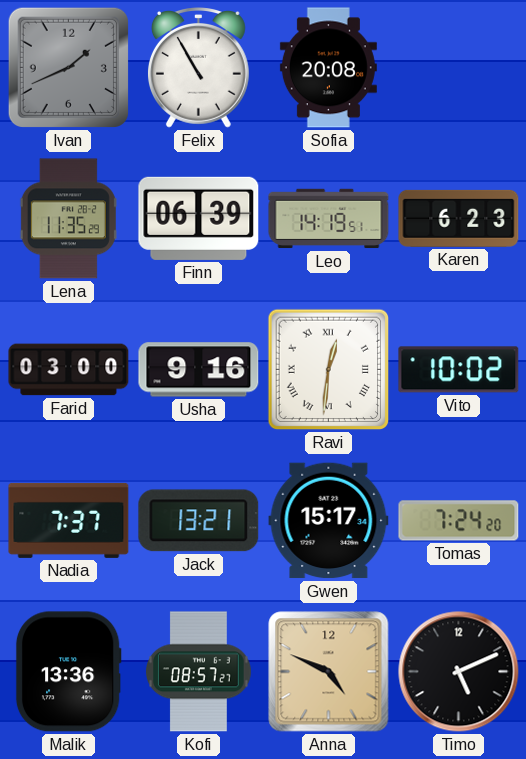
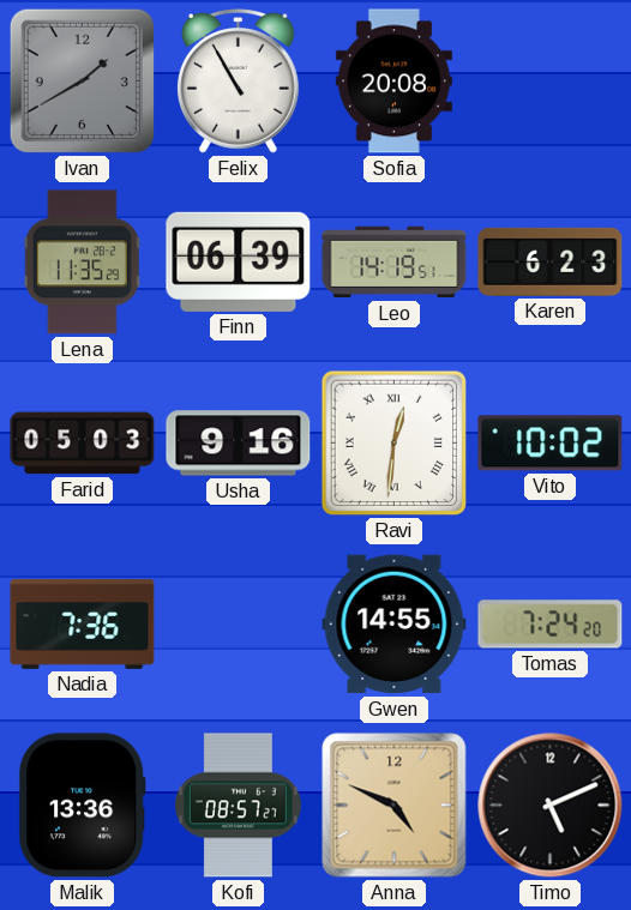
Ivan: 1:41 -> 1:40
Farid: 03:00 -> 05:03
Nadia: 7:37 -> 7:36
Jack: 13:21 -> none
Gwen: 15:17 -> 14:55
